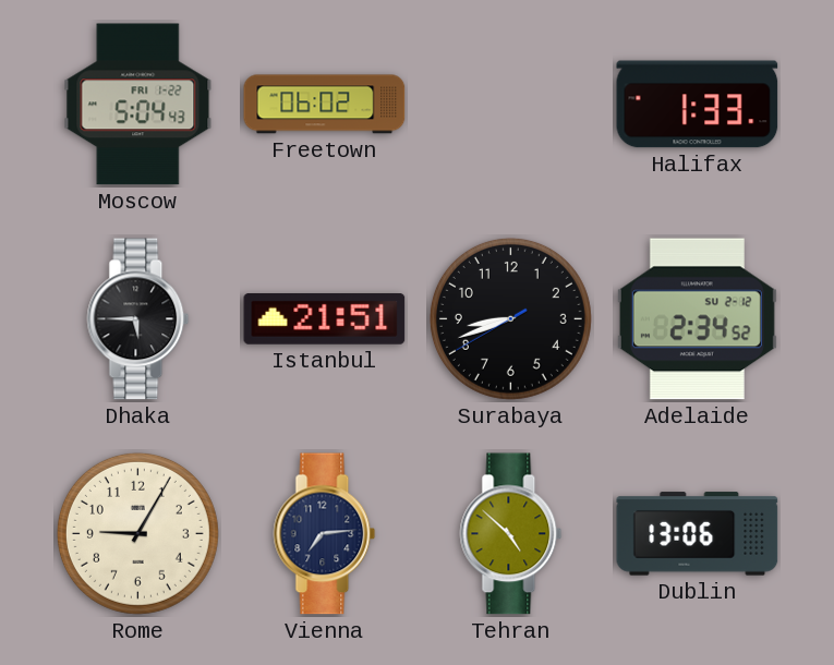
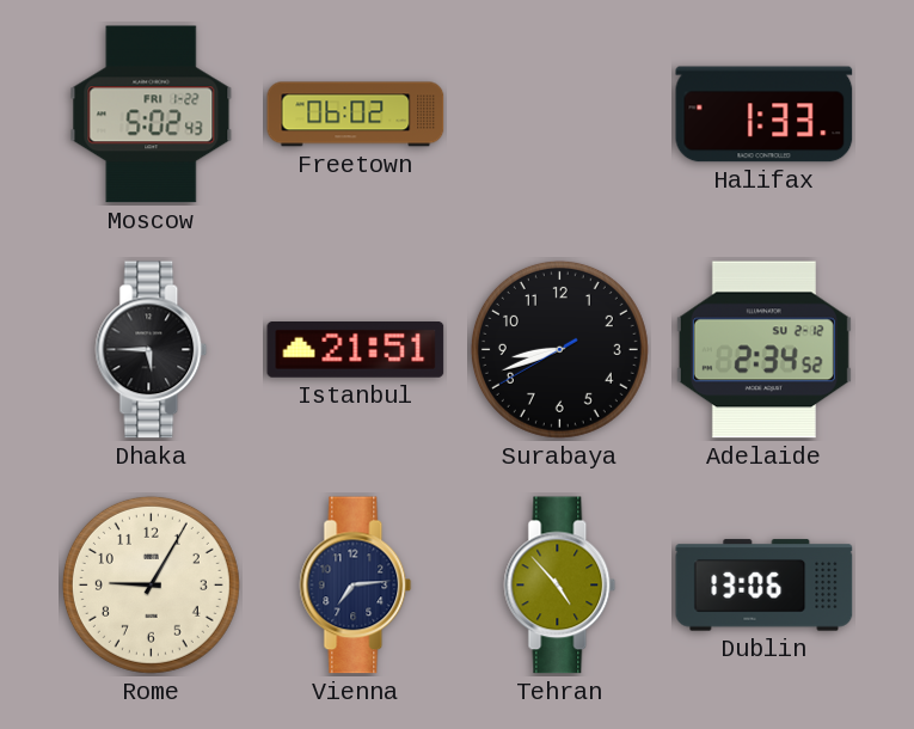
Moscow: 5:04 -> 5:02
Tehran: 4:52 -> 4:53
